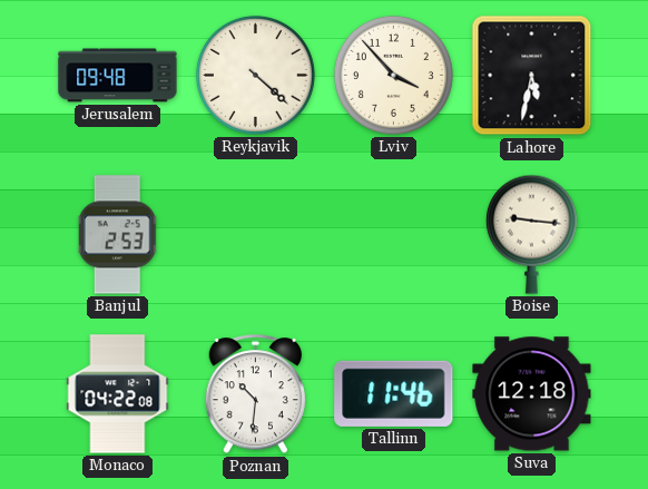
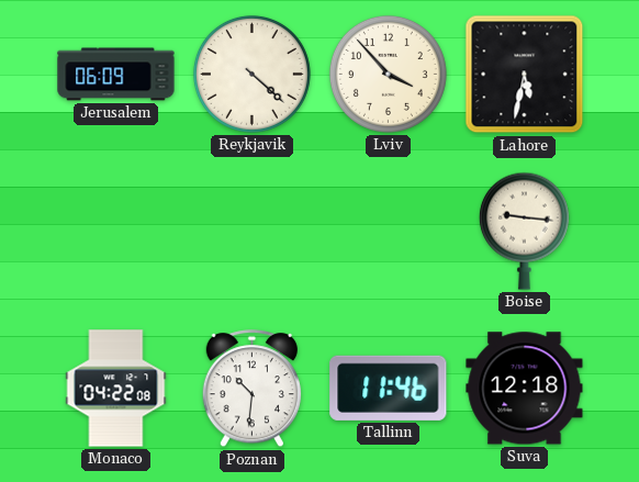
Jerusalem: 09:48 -> 06:09
Banjul: 2:53 -> none
